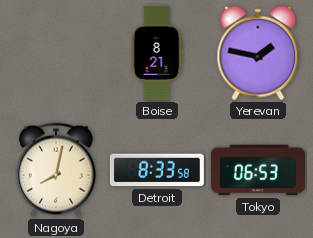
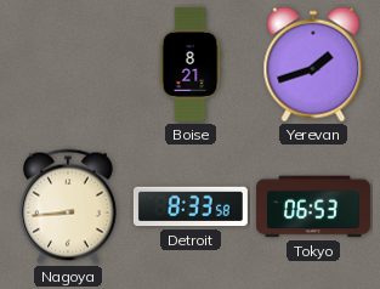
Yerevan: 1:47 -> 1:42
Nagoya: 8:02 -> 8:44
